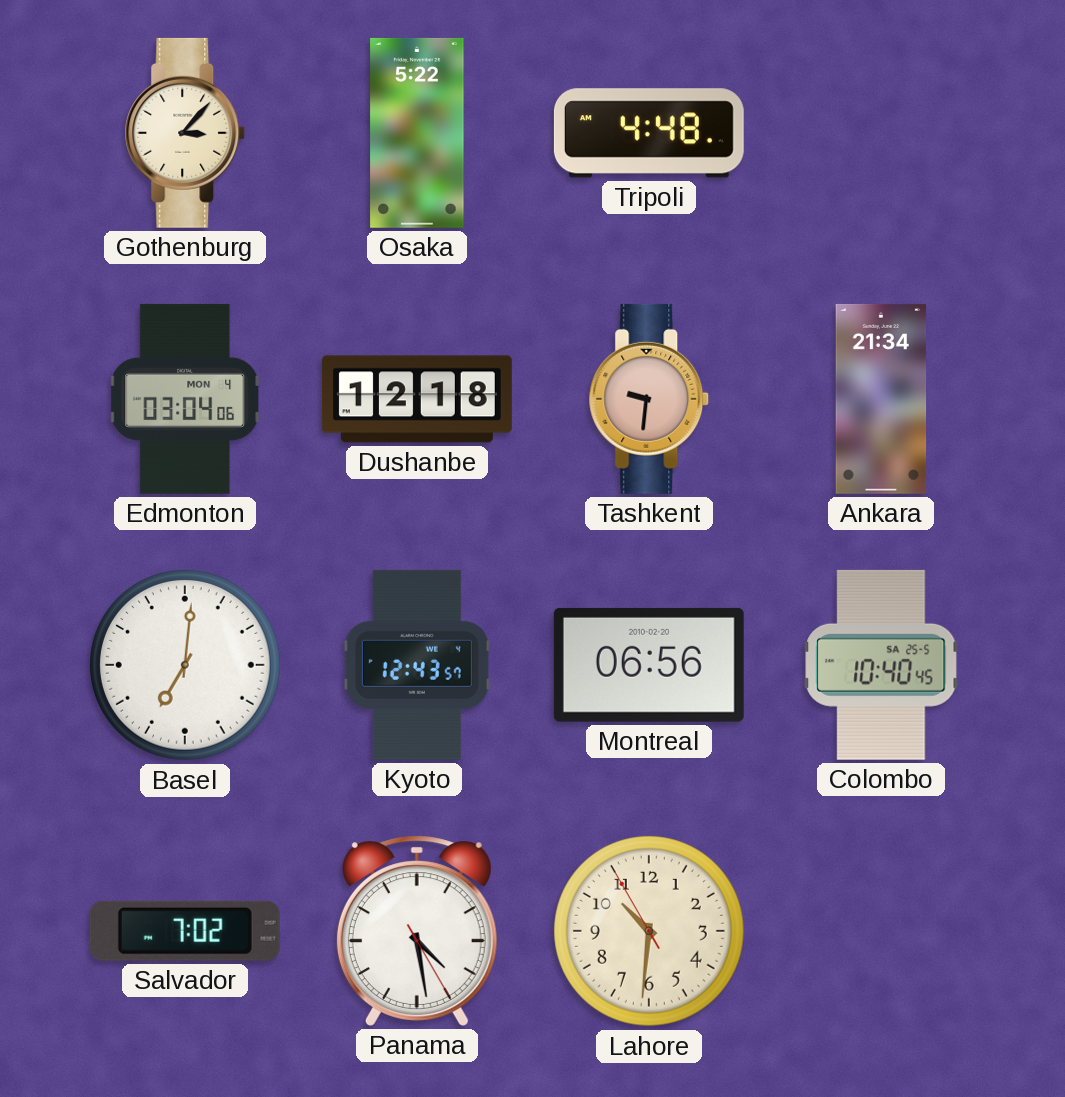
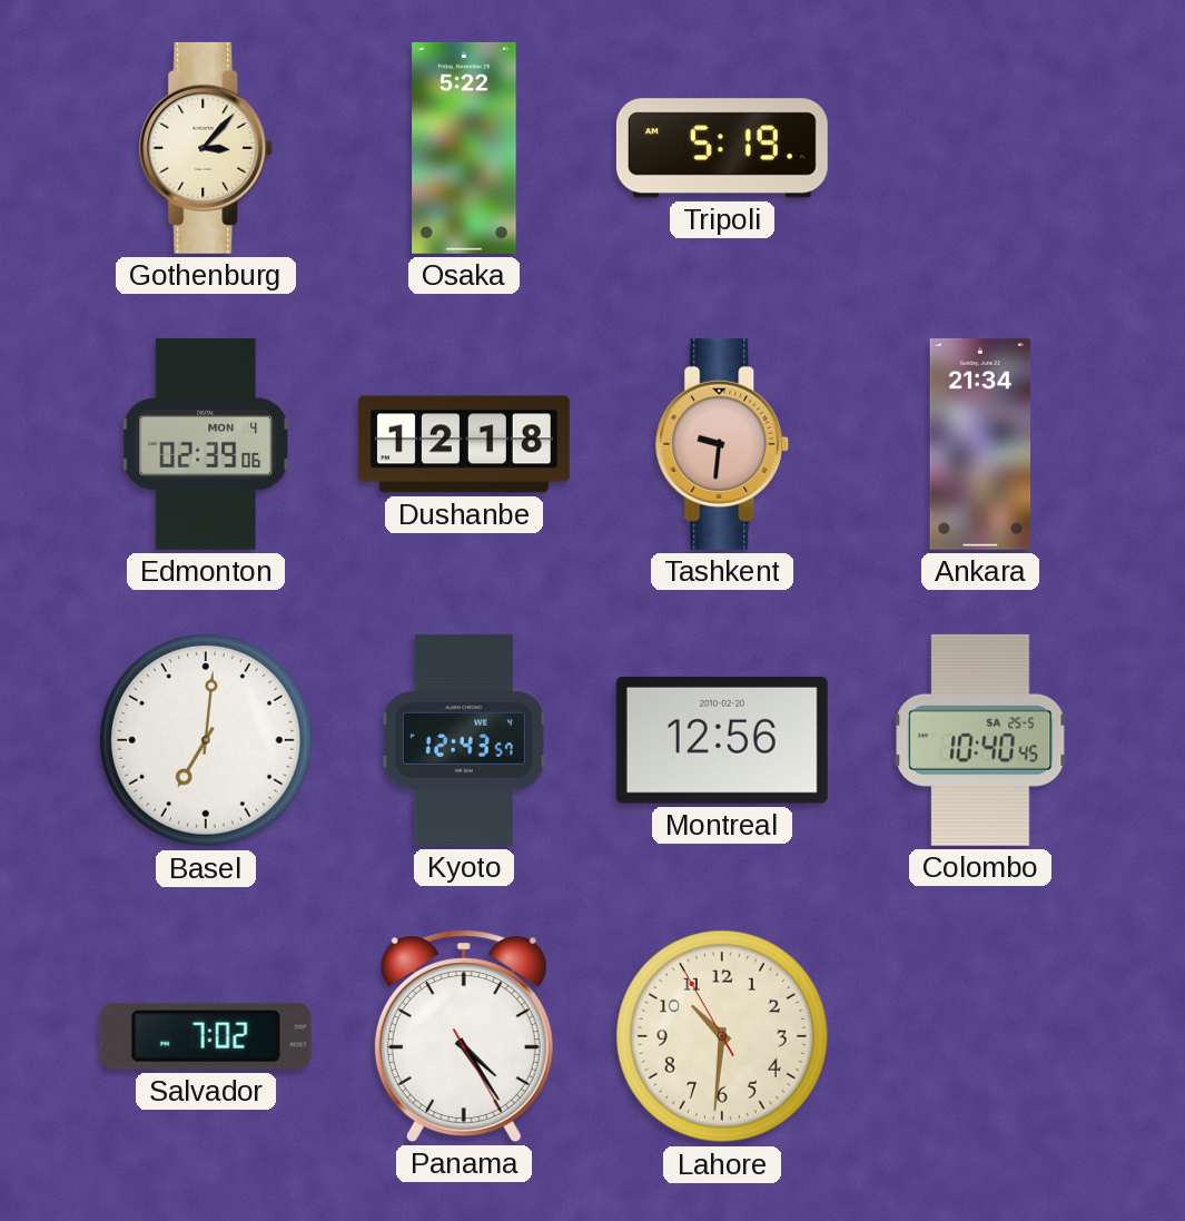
Tripoli: 4:48 -> 5:19
Edmonton: 03:04 -> 02:39
Montreal: 06:56 -> 12:56
Panama: 4:28 -> 4:24
